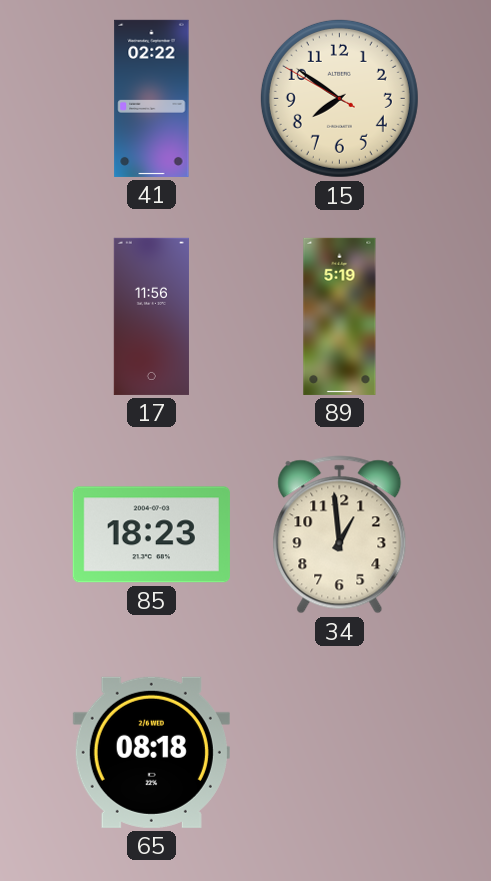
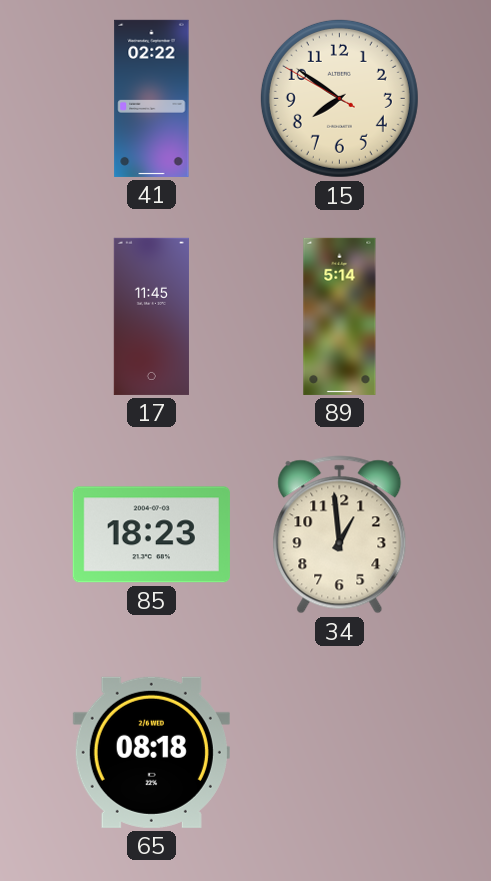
17: 11:56 -> 11:45
89: 5:19 -> 5:14
